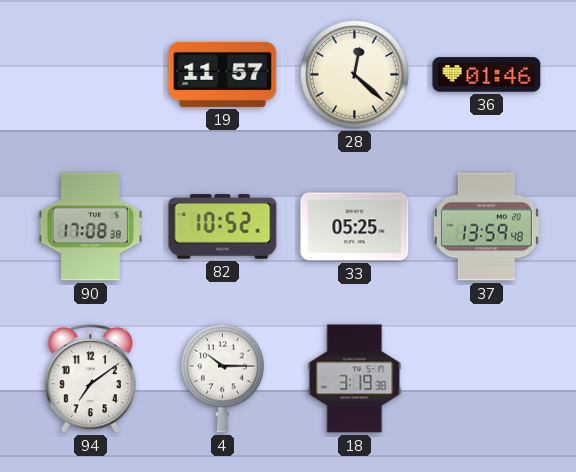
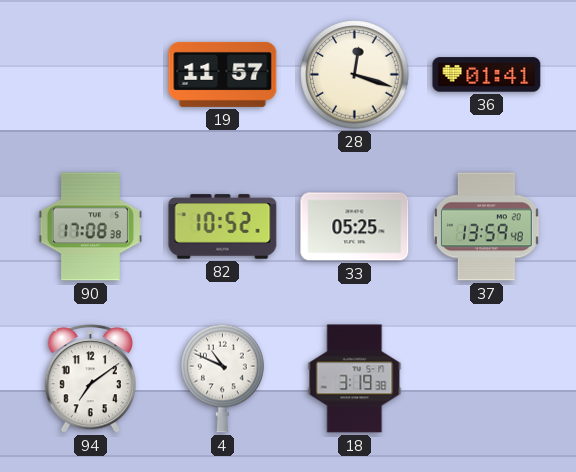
28: 12:22 -> 12:18
36: 01:46 -> 01:41
4: 10:15 -> 10:49
